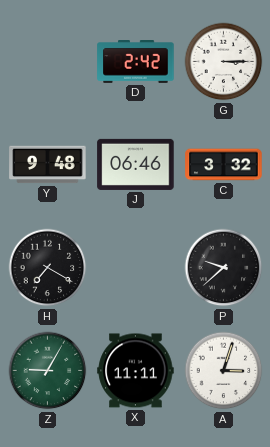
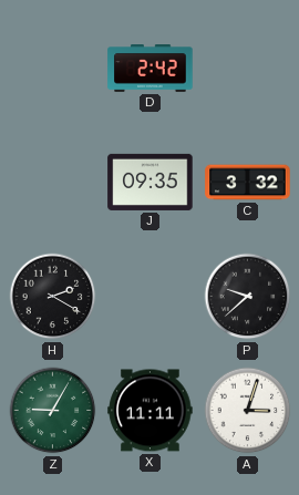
G: 3:15 -> none
Y: 9:48 -> none
J: 06:46 -> 09:35
H: 7:20 -> 2:20
